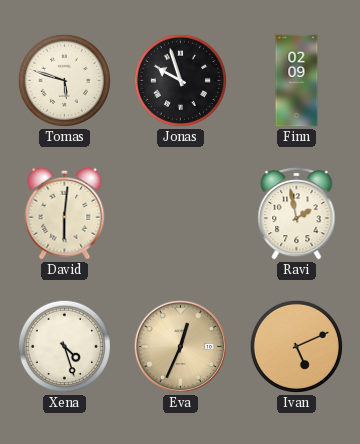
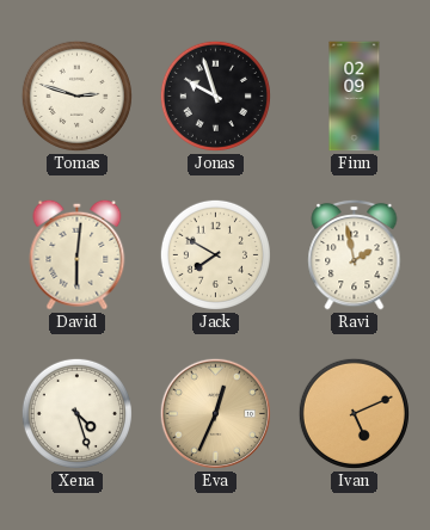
Tomas: 5:48 -> 2:48
Jack: none -> 7:50
